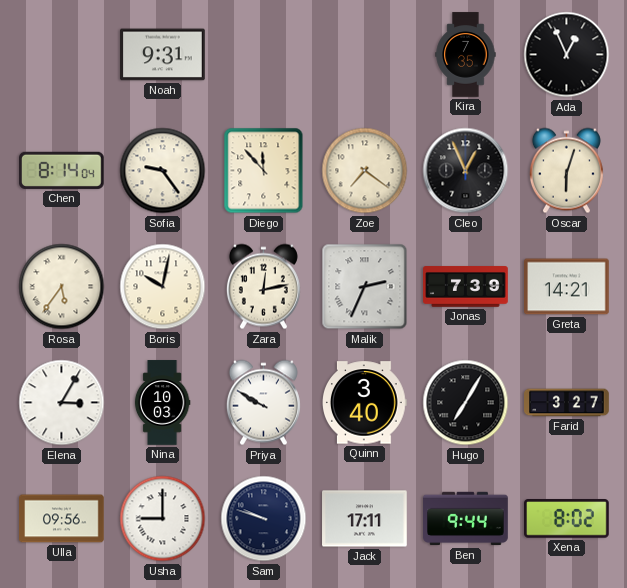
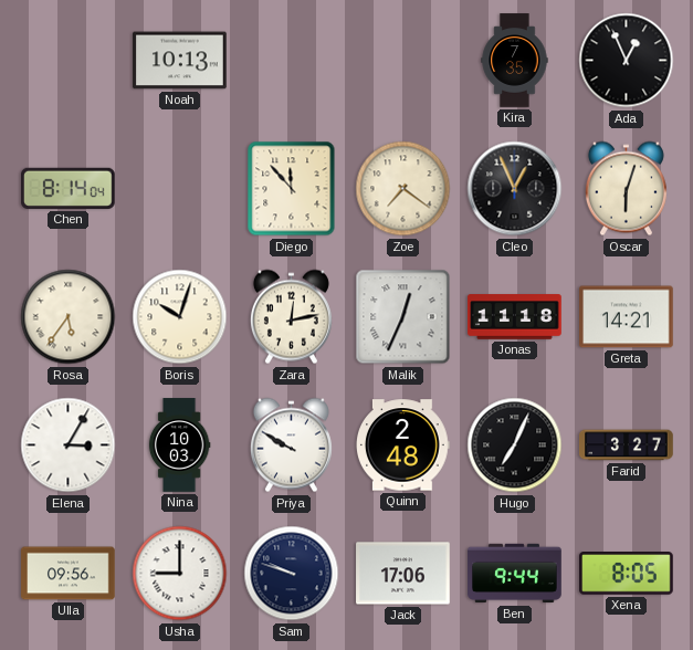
Noah: 9:31 -> 10:13
Sofia: 9:24 -> none
Boris: 10:02 -> 10:03
Malik: 2:34 -> 12:34
Jonas: 7:39 -> 11:18
Quinn: 3:40 -> 2:48
Hugo: 7:05 -> 7:04
Jack: 17:11 -> 17:06
Xena: 8:02 -> 8:05
